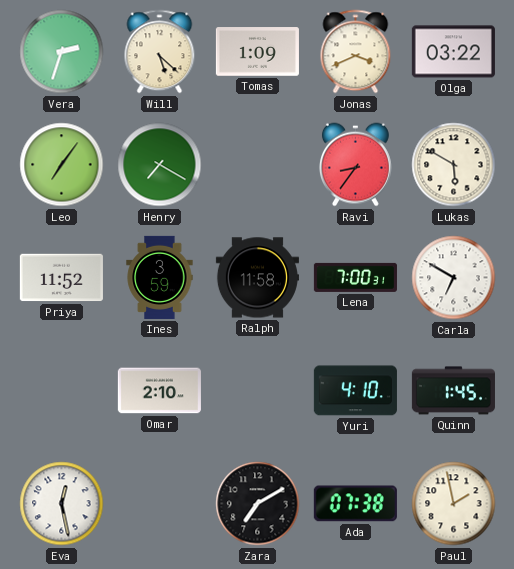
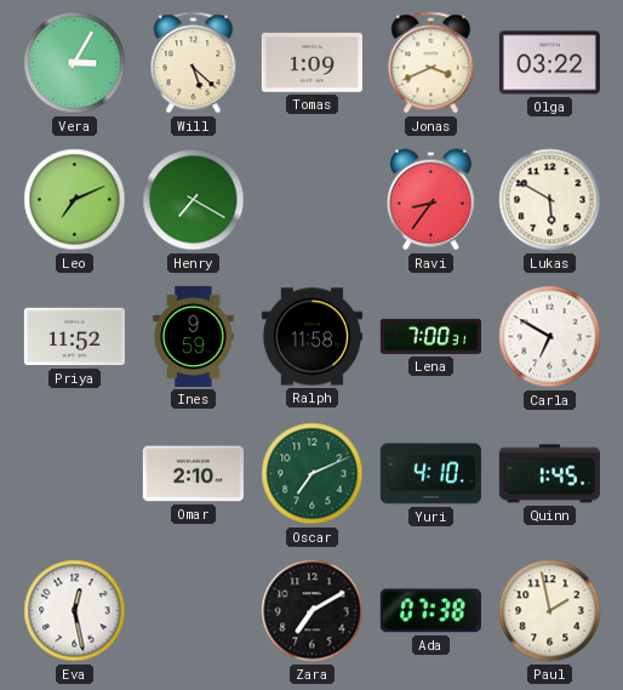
Vera: 2:33 -> 3:05
Leo: 7:06 -> 7:11
Ines: 3:59 -> 9:59
Oscar: none -> 7:11
